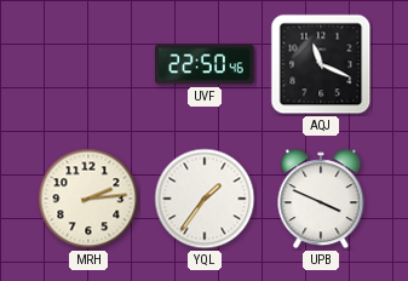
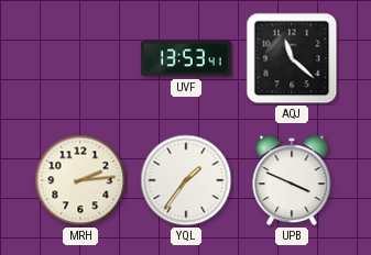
UVF: 22:50 -> 13:53
AQJ: 11:19 -> 11:22
